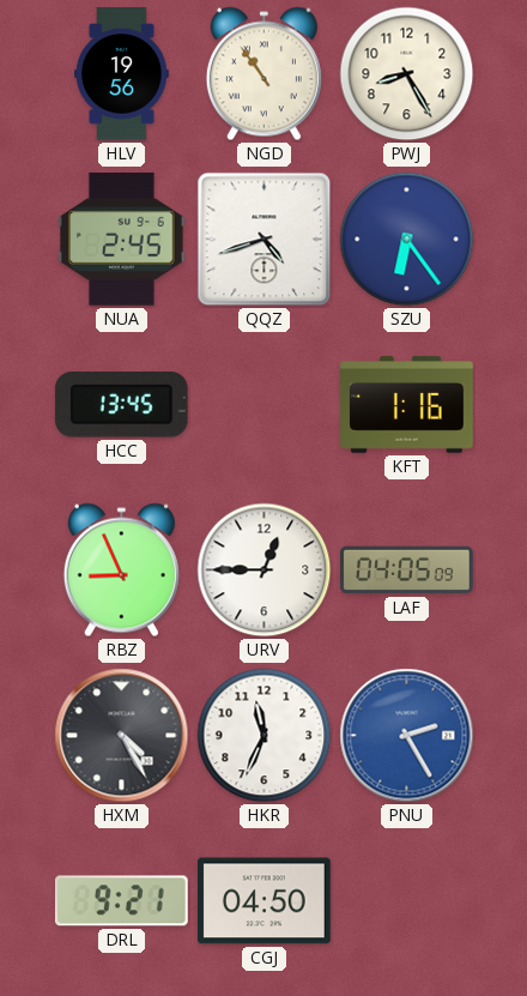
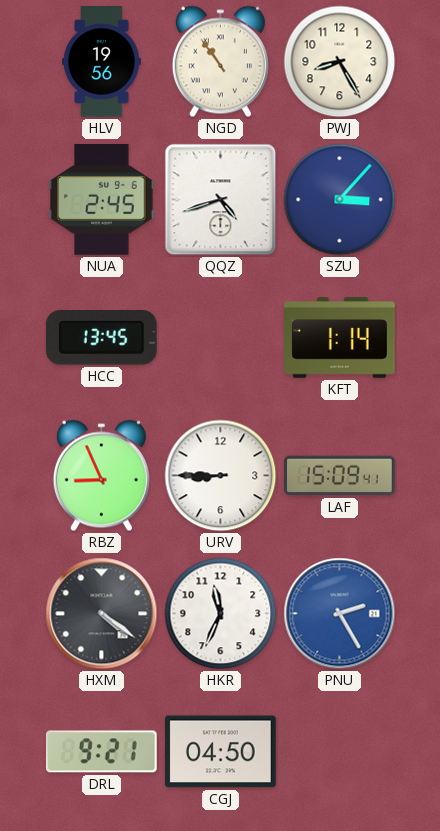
SZU: 6:24 -> 3:07
KFT: 1:16 -> 1:14
URV: 12:45 -> 8:45
LAF: 04:05 -> 15:09
HXM: 4:25 -> 4:21
